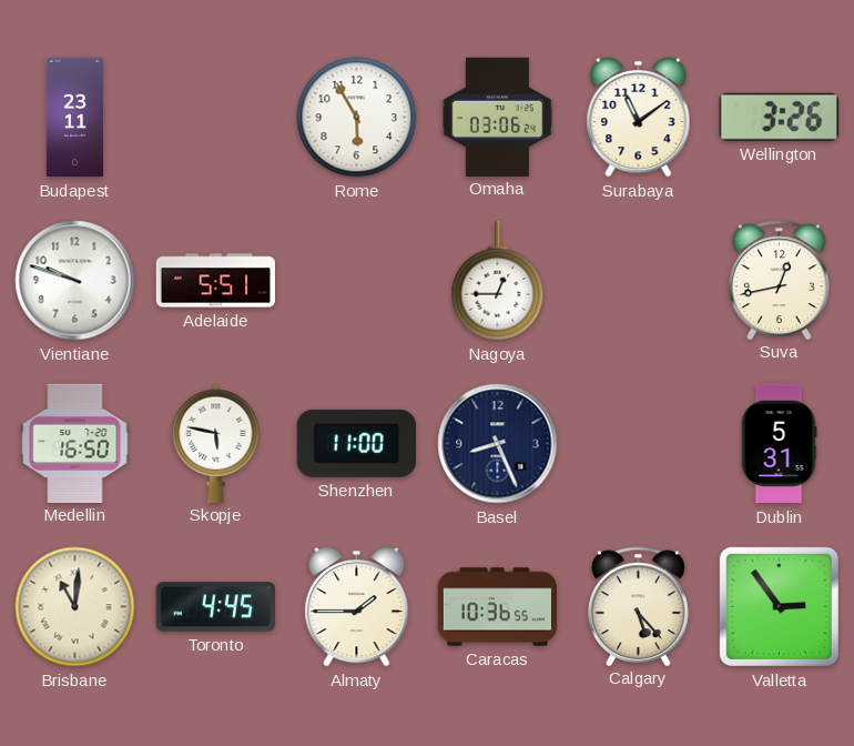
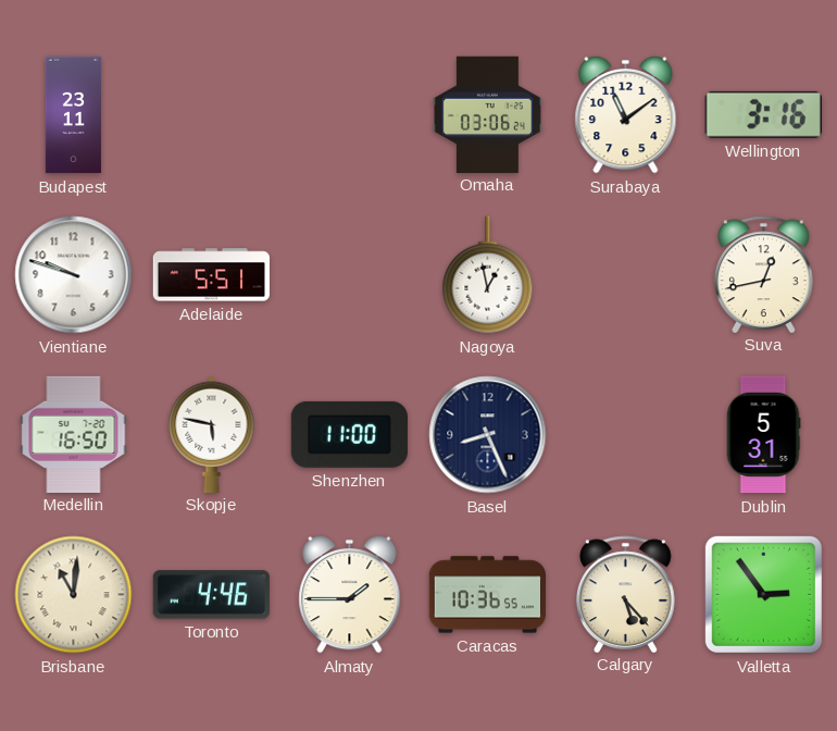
Rome: 5:55 -> none
Wellington: 3:26 -> 3:16
Nagoya: 12:45 -> 12:58
Toronto: 4:45 -> 4:46
